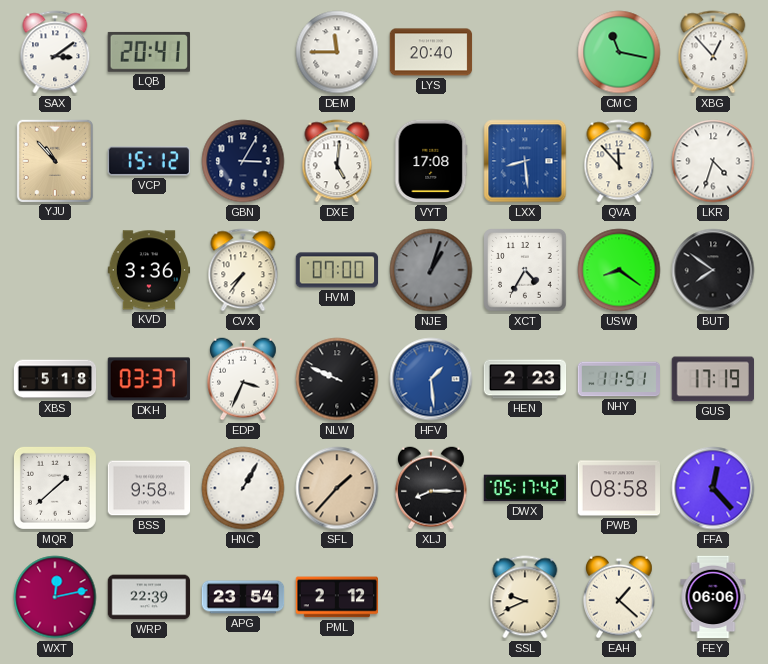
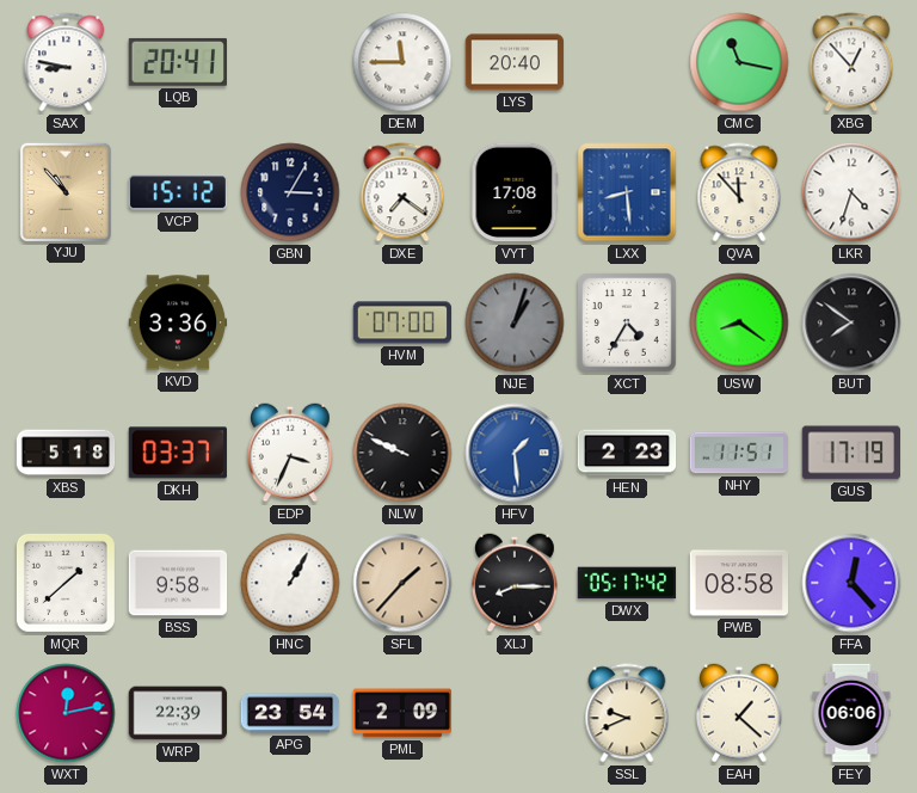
SAX: 3:09 -> 8:47
DXE: 5:01 -> 7:21
CVX: 7:36 -> none
PML: 2:12 -> 2:09
